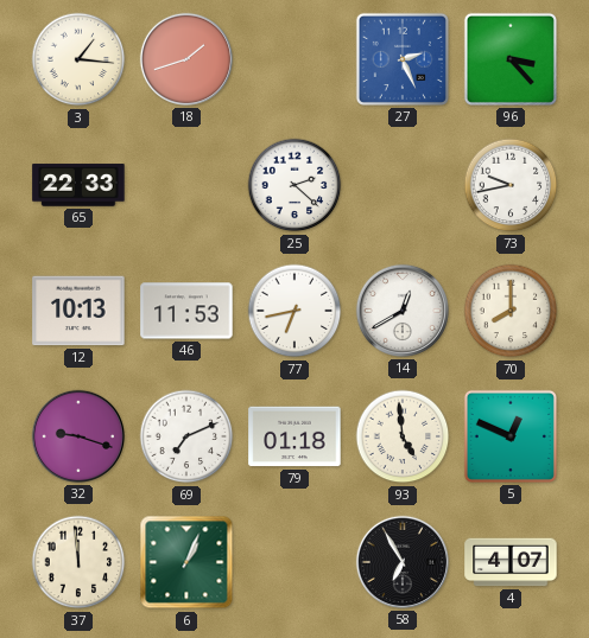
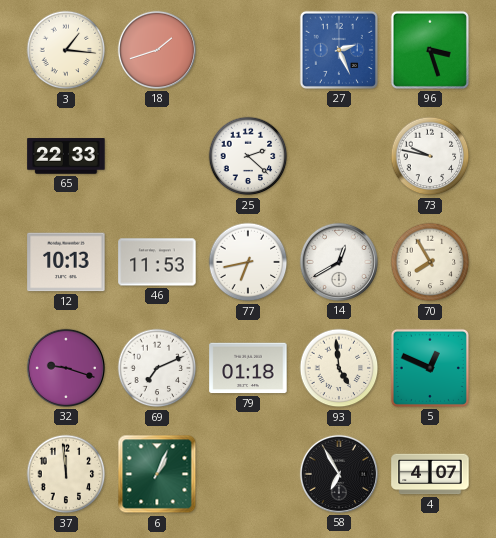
96: 3:23 -> 3:27
73: 9:43 -> 9:47
70: 8:00 -> 7:55
